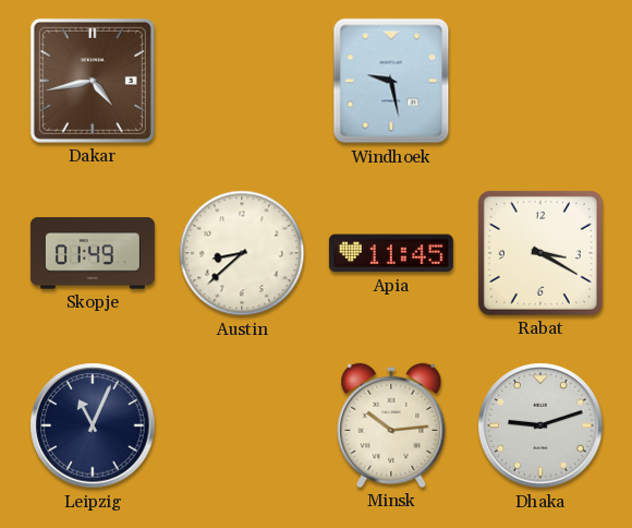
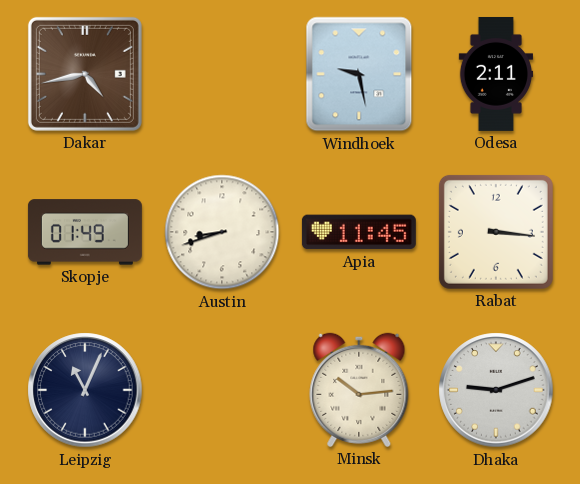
Odesa: none -> 2:11
Austin: 8:38 -> 8:42
Rabat: 3:20 -> 3:16
